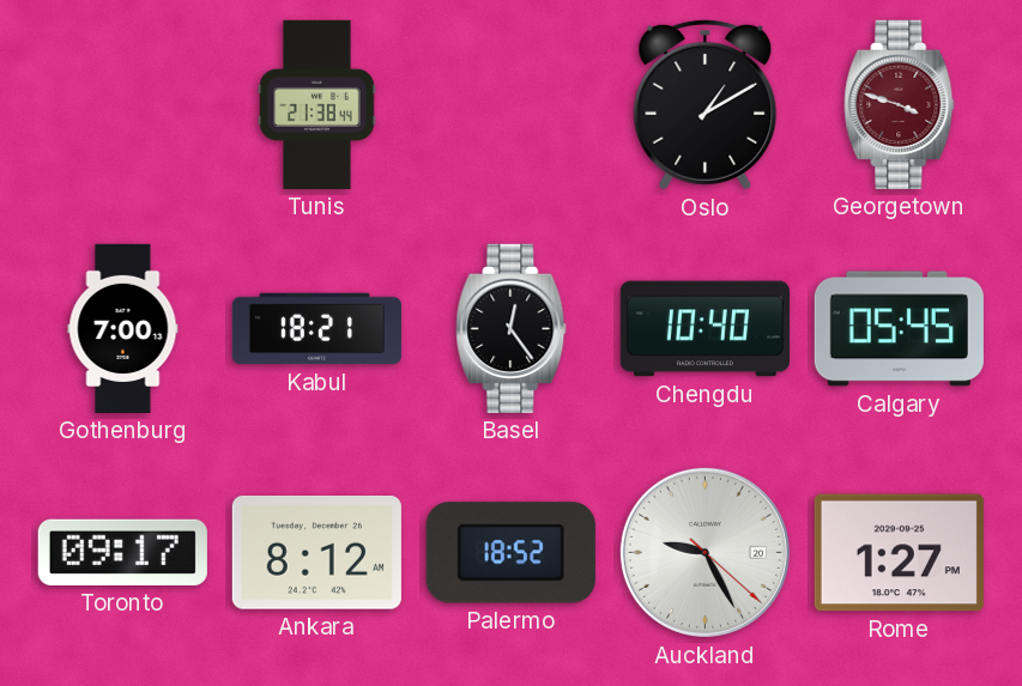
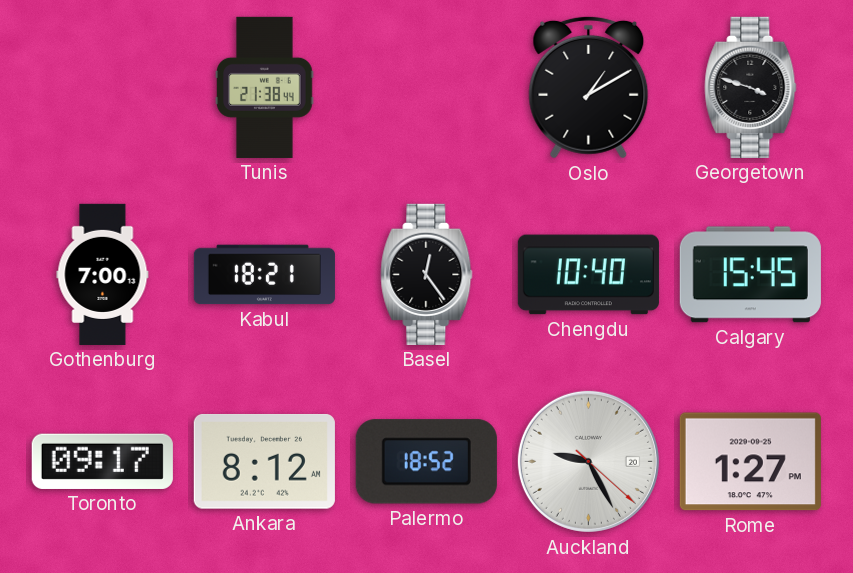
Georgetown dial: burgundy -> black
Calgary: 05:45 -> 15:45
